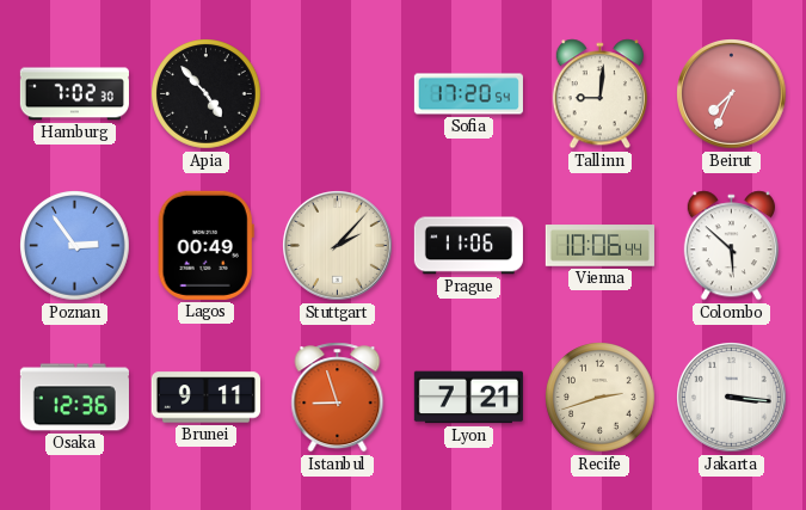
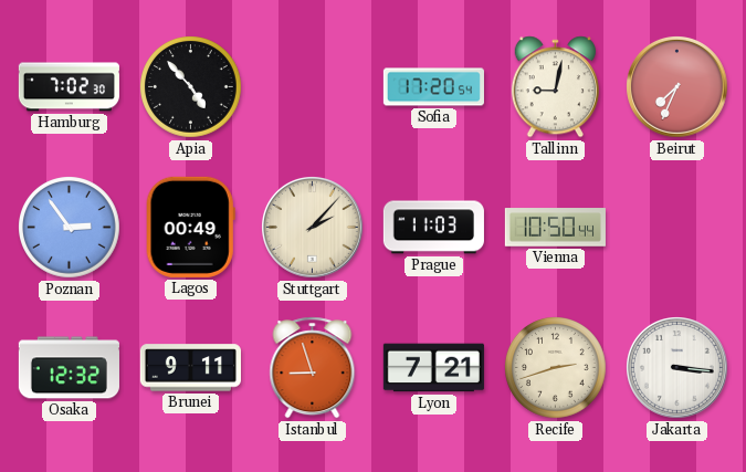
Tallinn: 9:01 -> 9:02
Prague: 11:06 -> 11:03
Vienna: 10:06 -> 10:50
Colombo: 5:52 -> none
Osaka: 12:36 -> 12:32
